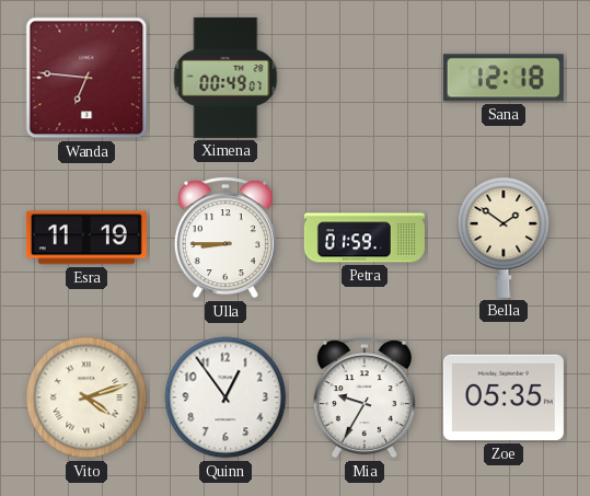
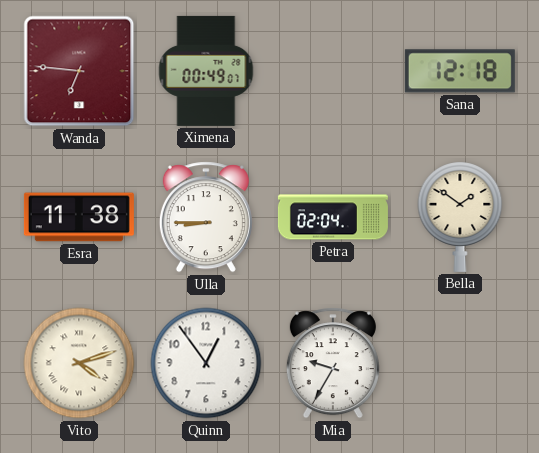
Esra: 11:19 -> 11:38
Petra: 01:59 -> 02:04
Zoe: 05:35 -> none
